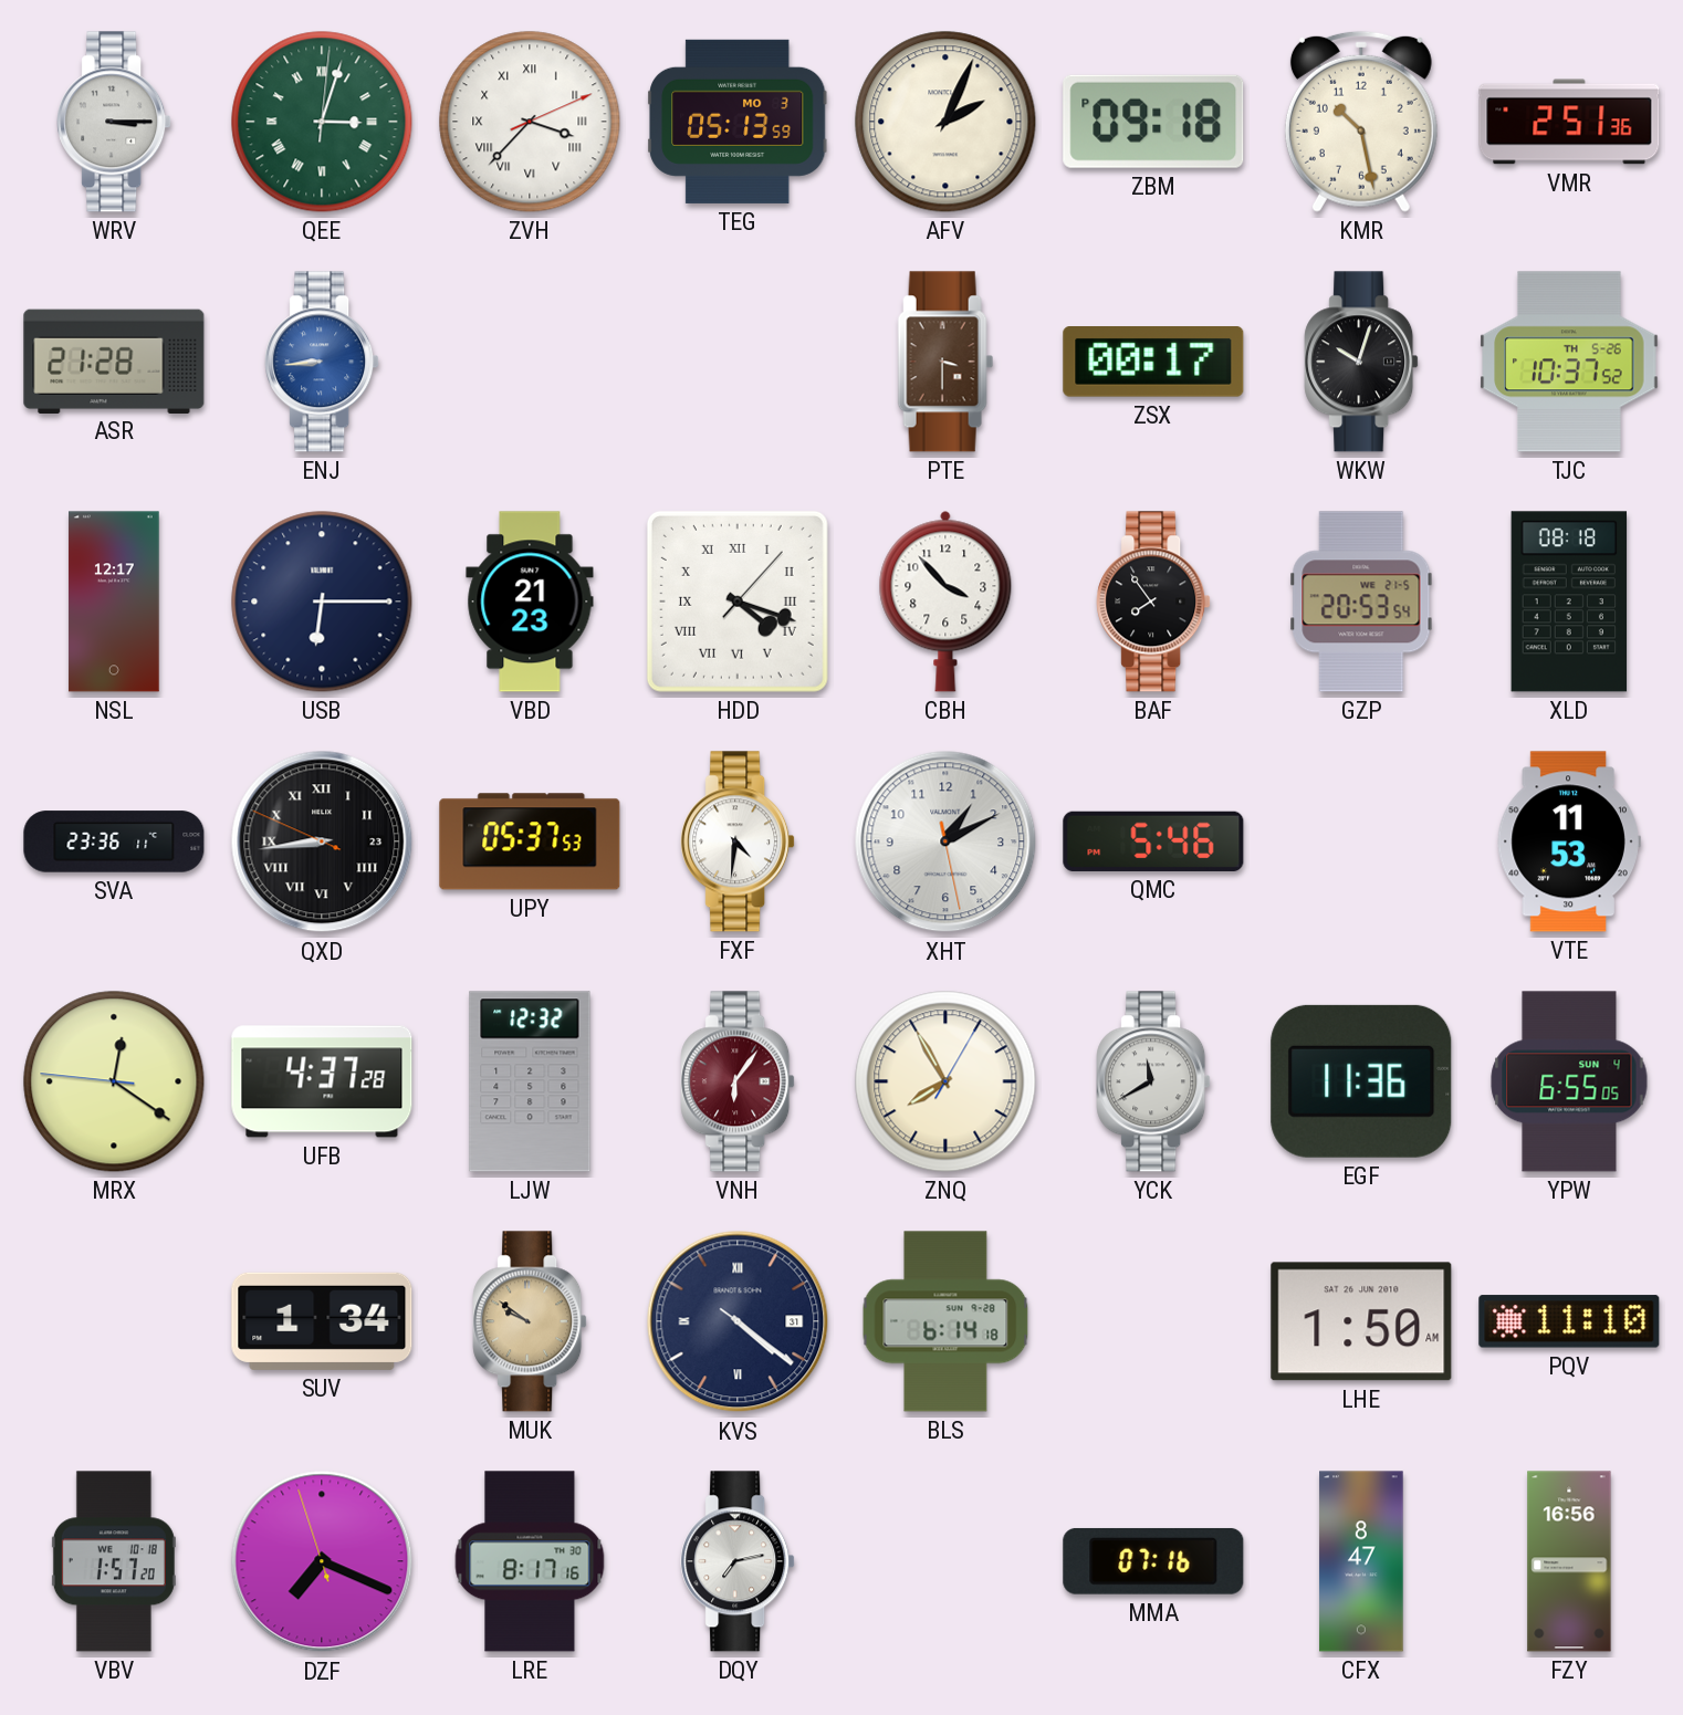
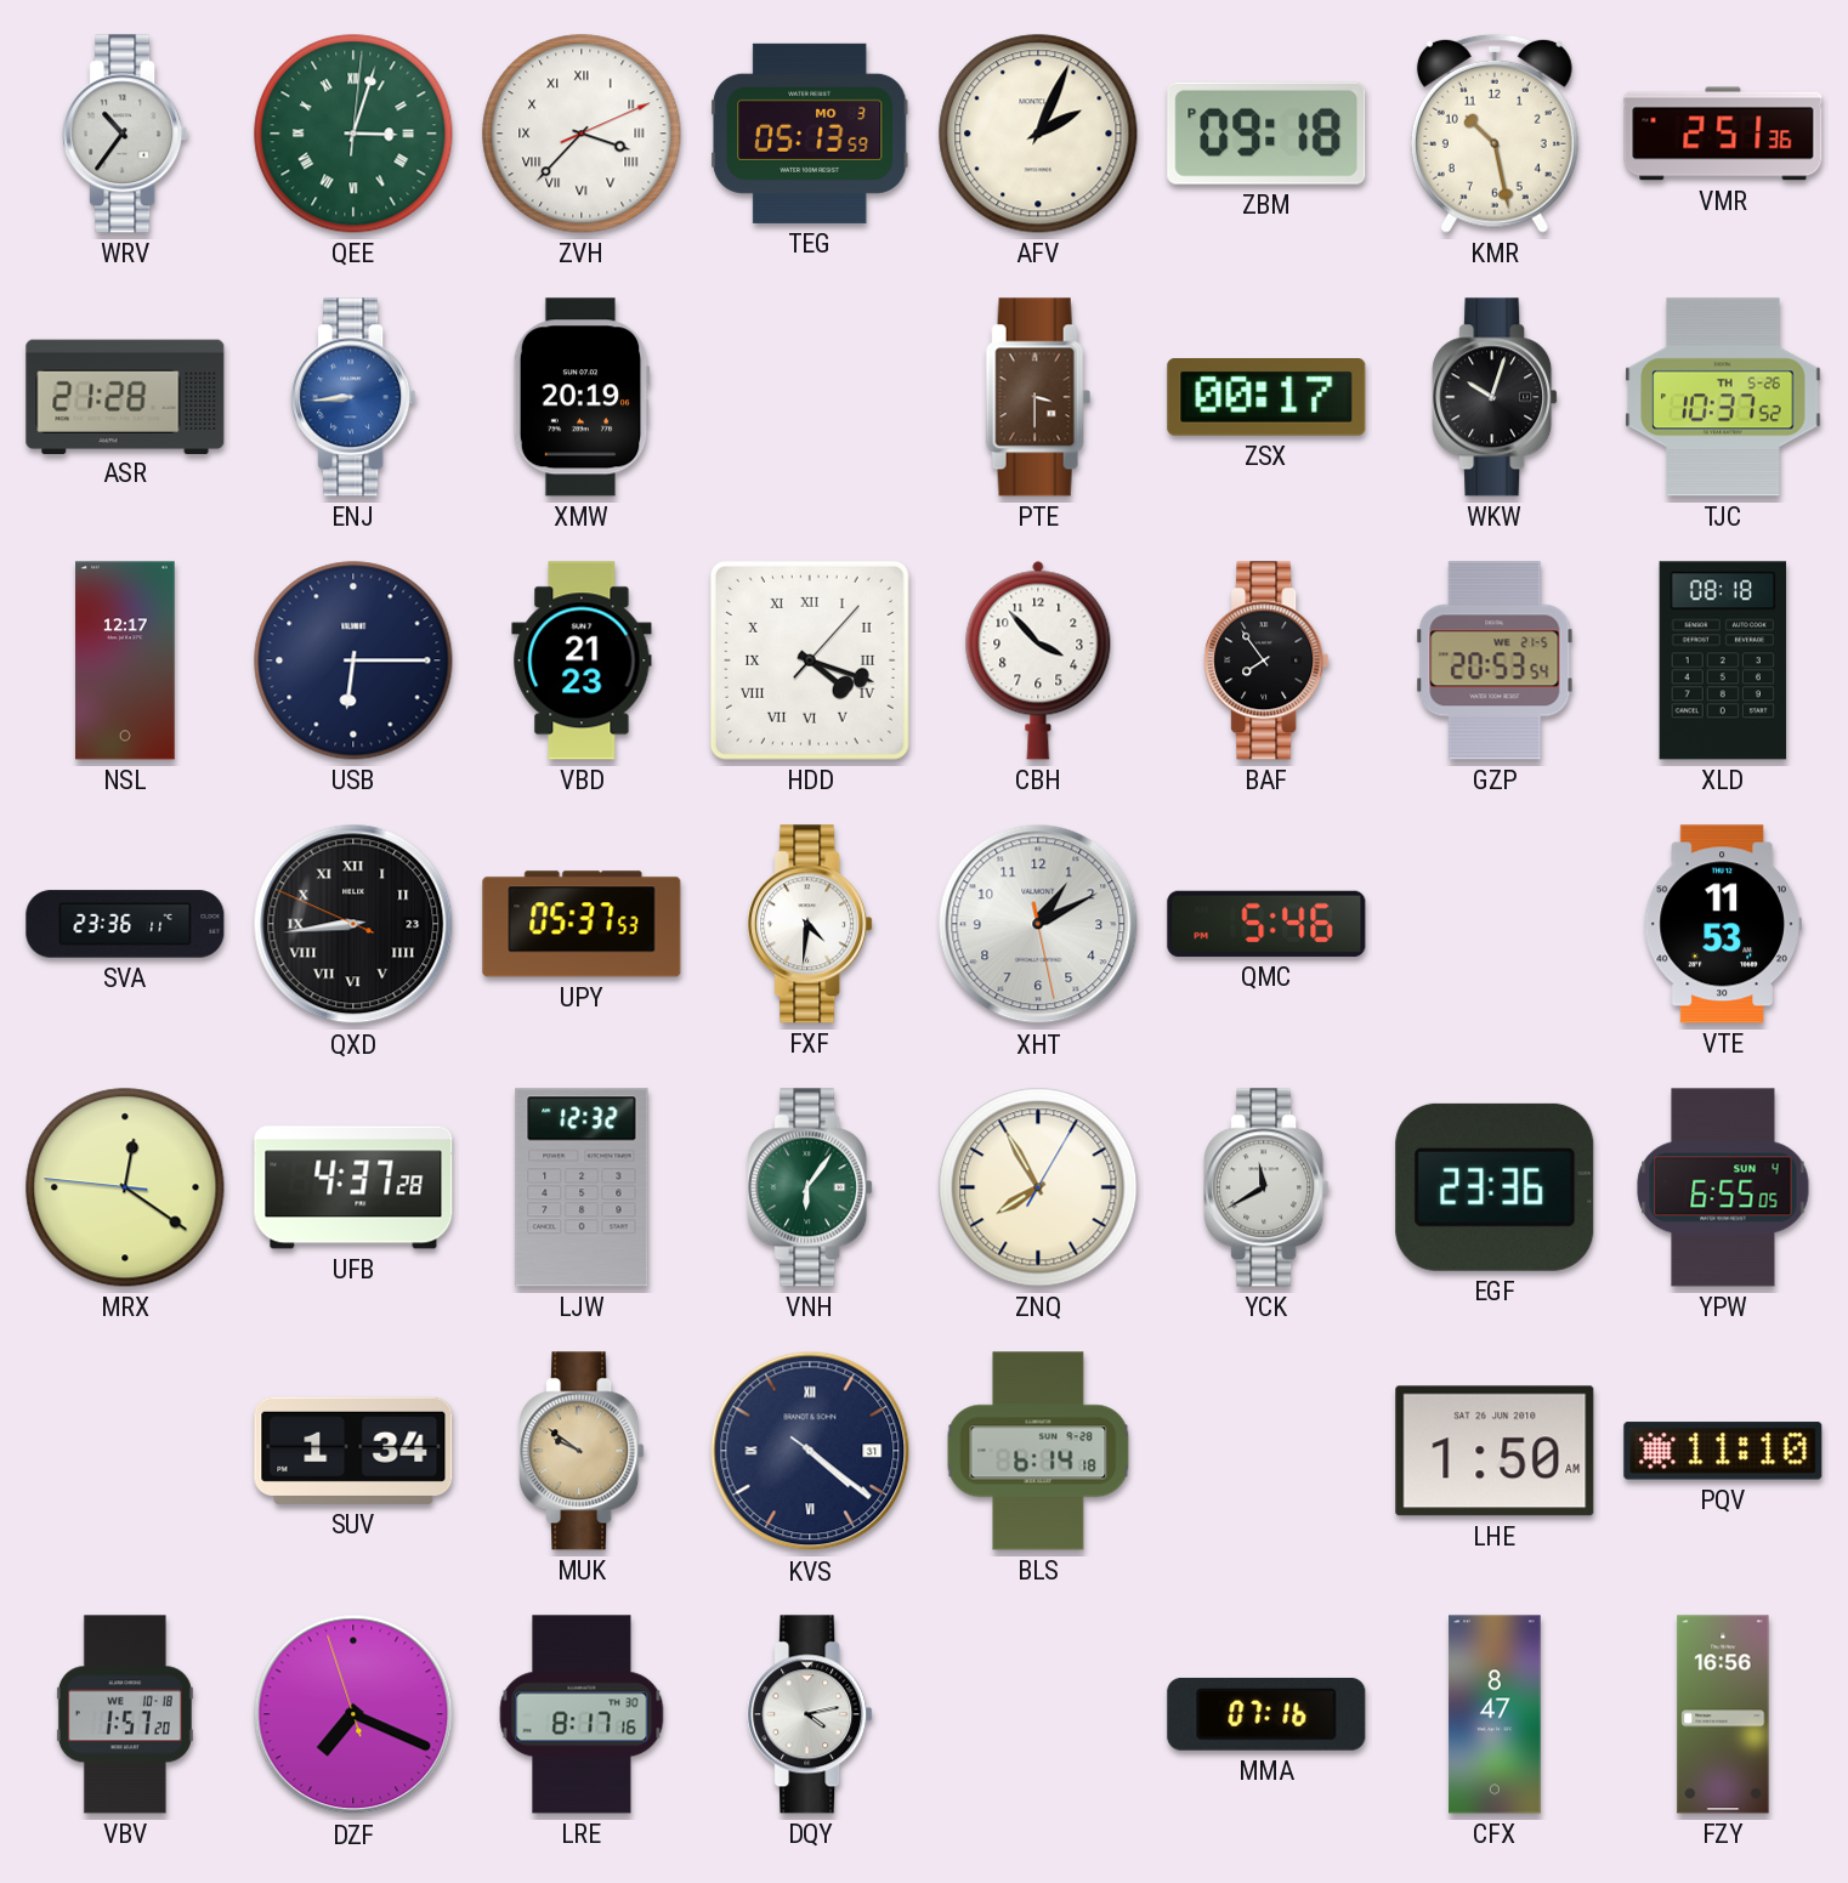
WRV: 3:15 -> 10:36
XMW: none -> 20:19
VNH dial: burgundy -> green
EGF: 11:36 -> 23:36
DQY: 7:13 -> 4:13
